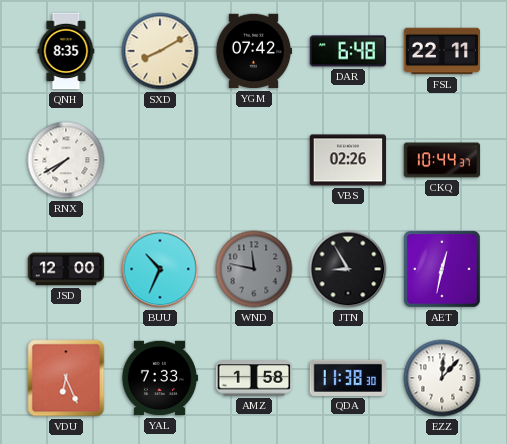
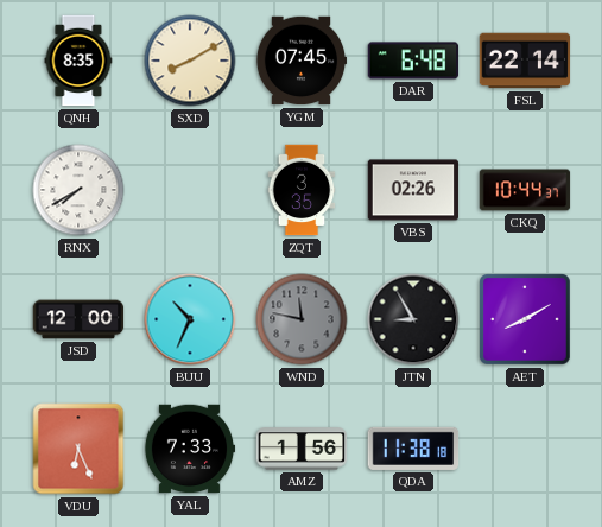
YGM: 07:42 -> 07:45
FSL: 22:11 -> 22:14
ZQT: none -> 3:35
AET: 12:32 -> 8:10
AMZ: 1:58 -> 1:56
QDA: 11:38:30 -> 11:38:18
EZZ: 12:07 -> none
